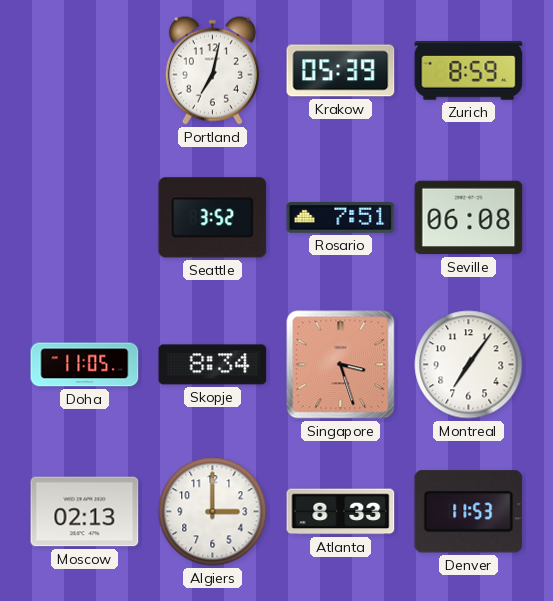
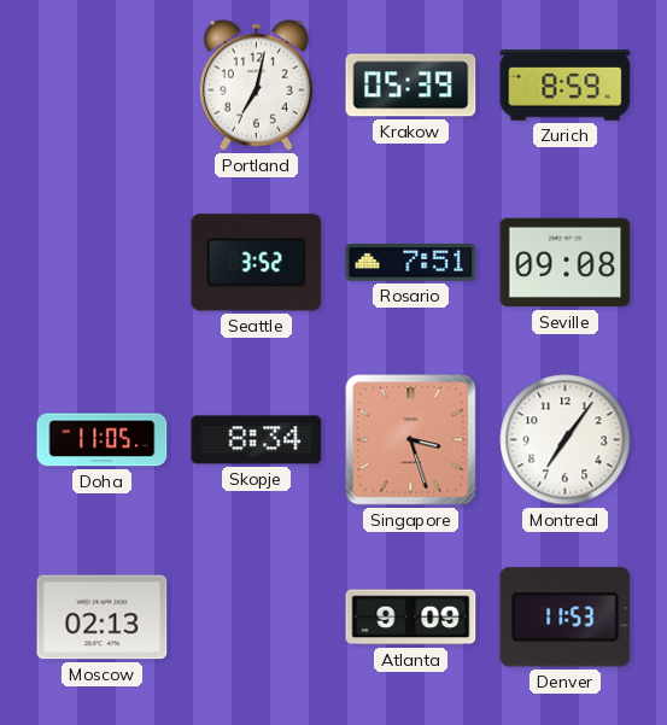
Seville: 06:08 -> 09:08
Algiers: 3:00 -> none
Atlanta: 8:33 -> 9:09
